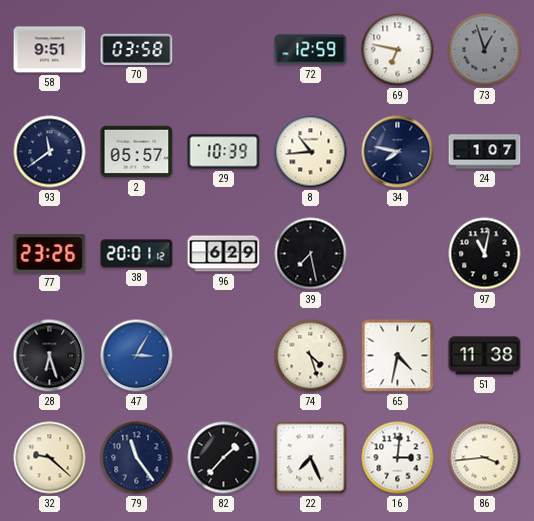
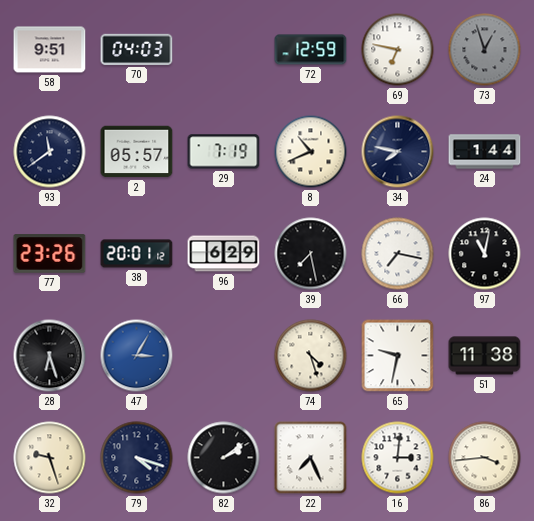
70: 03:58 -> 04:03
29: 10:39 -> 7:19
8: 10:44 -> 10:41
24: 1:07 -> 1:44
66: none -> 7:17
65: 4:32 -> 9:32
32: 9:22 -> 9:27
79: 11:24 -> 4:18
82: 1:37 -> 2:09
